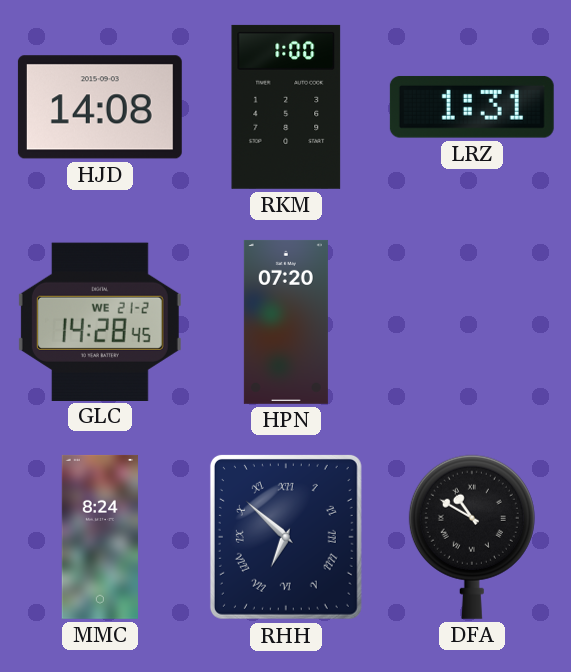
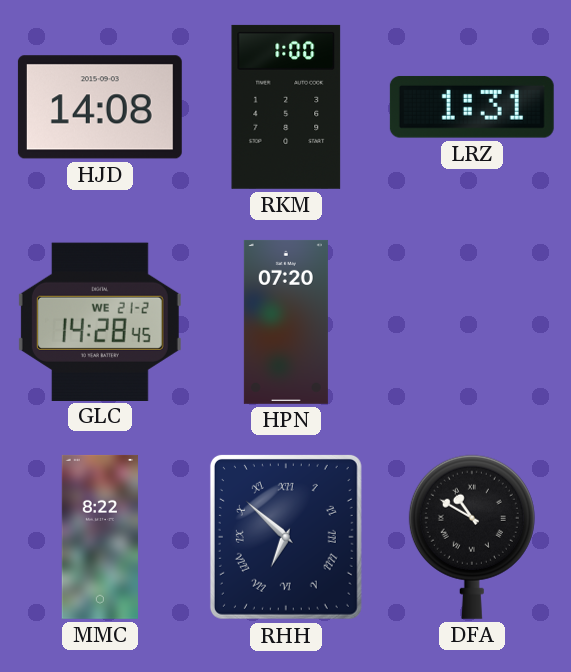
MMC: 8:24 -> 8:22
